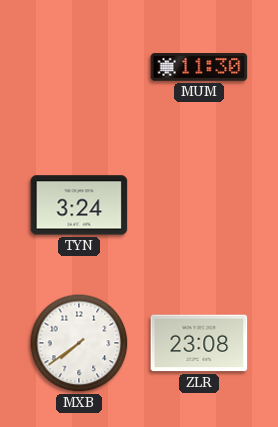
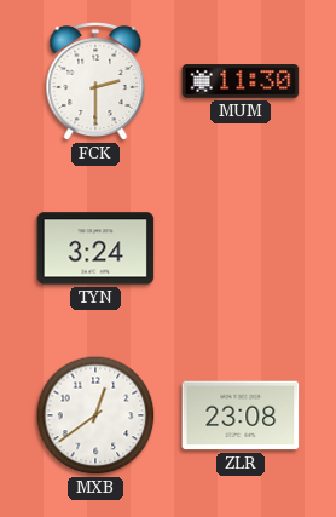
FCK: none -> 2:30
MXB: 7:39 -> 12:39
